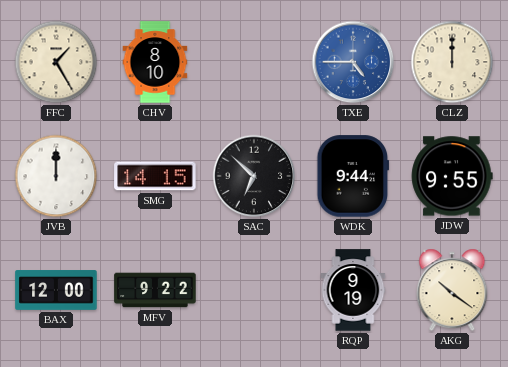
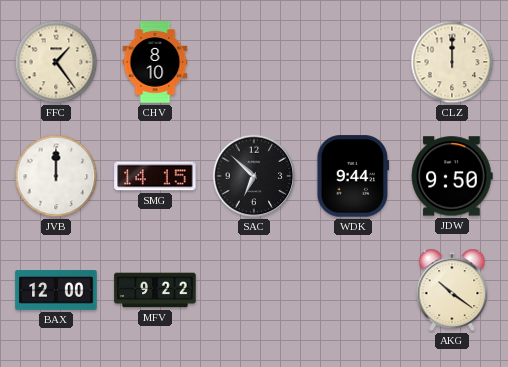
FFC: 1:25 -> 1:24
TXE: 4:45 -> none
JDW: 9:55 -> 9:50
RQP: 9:19 -> none
